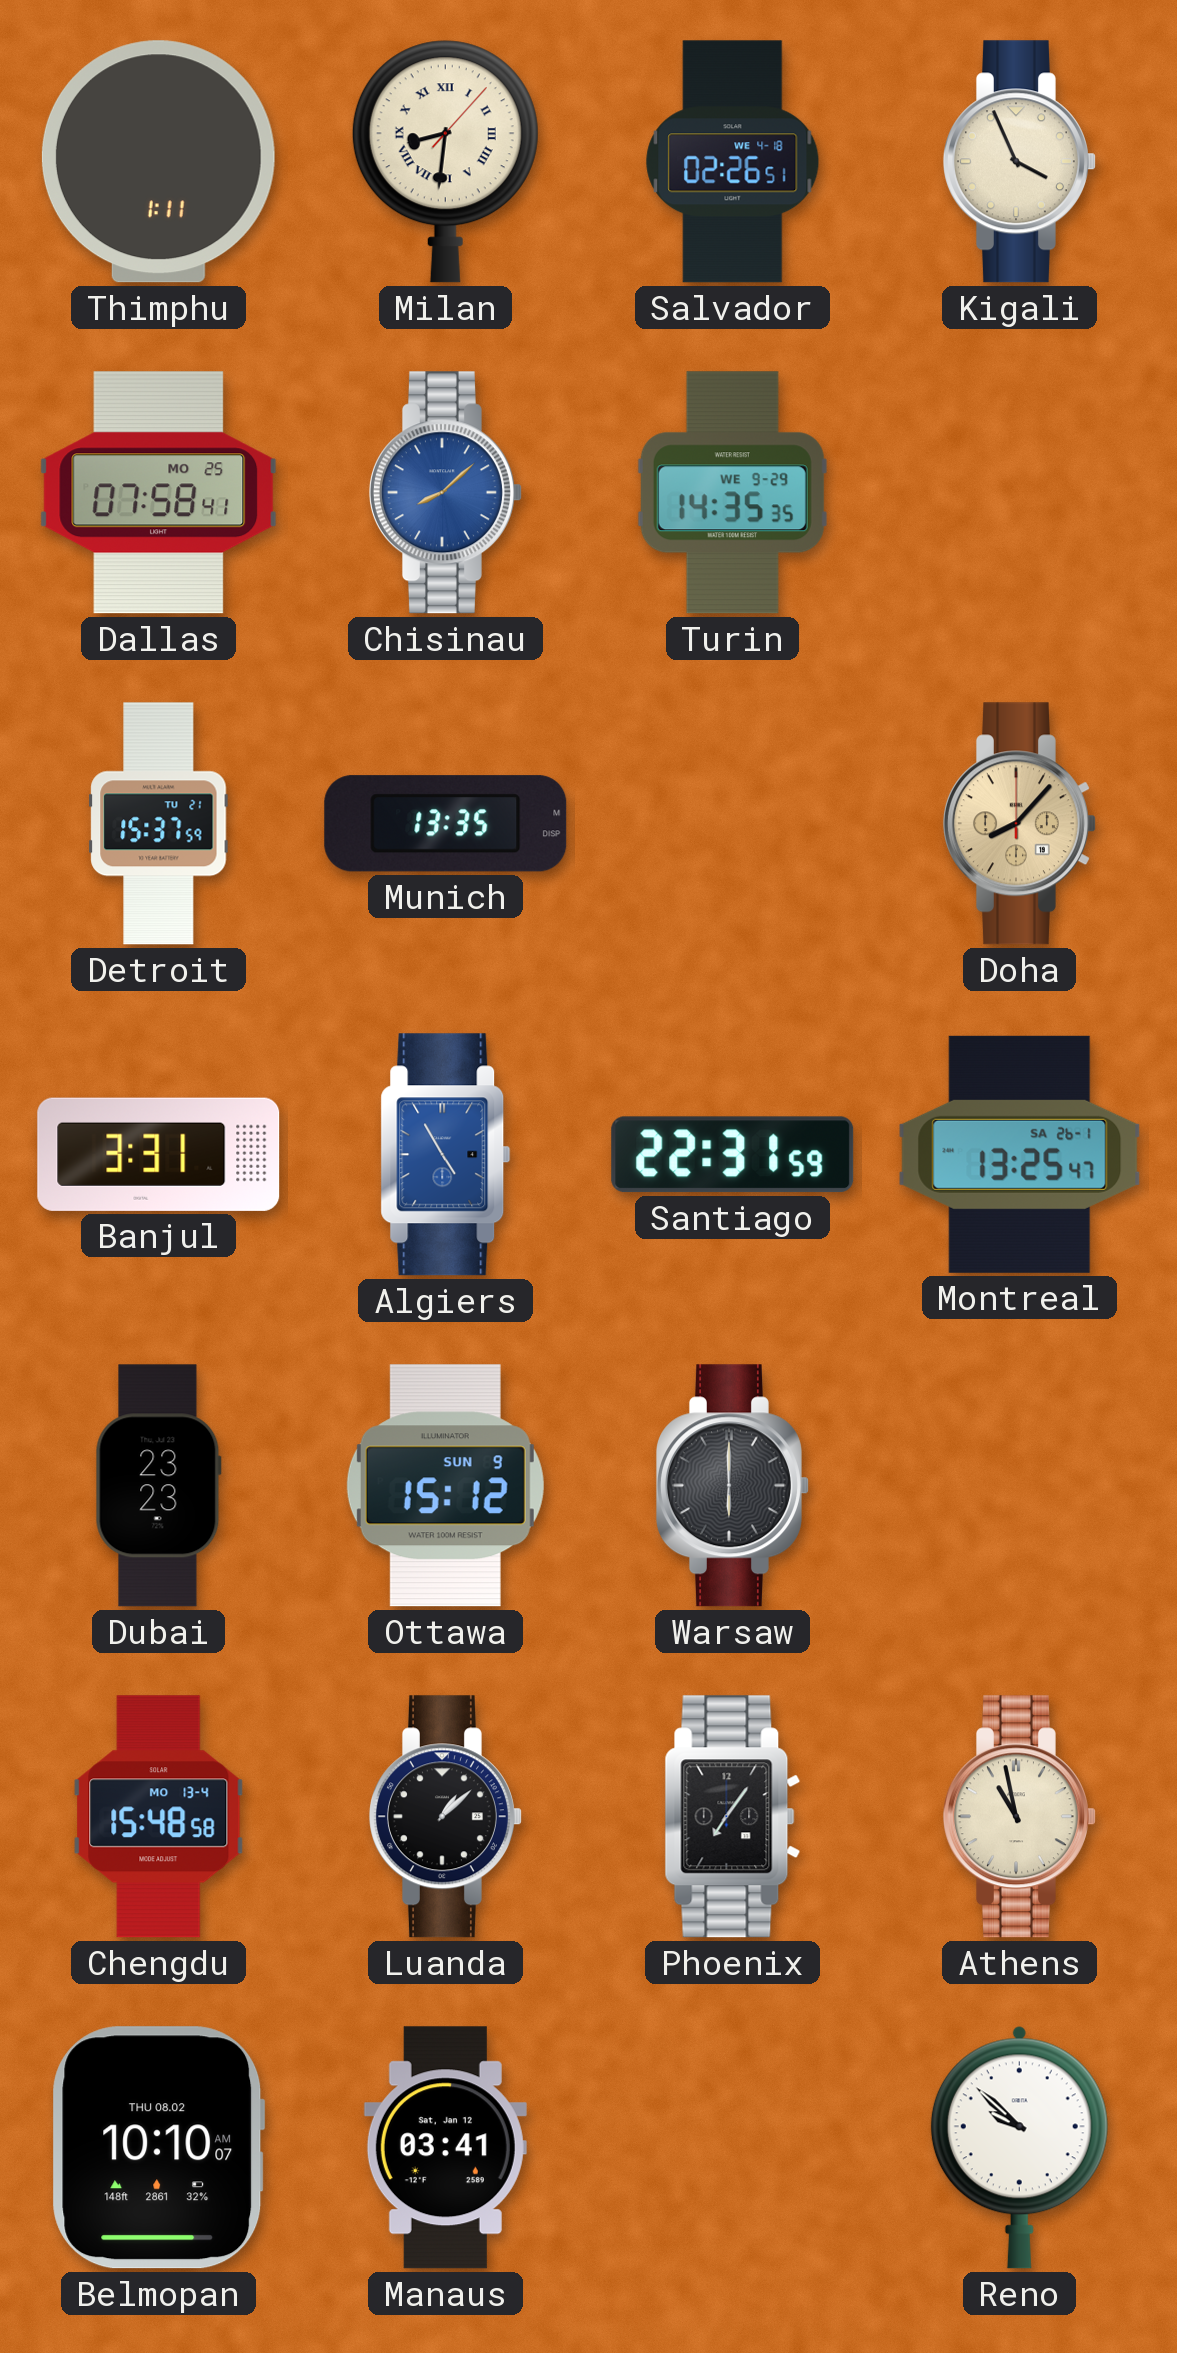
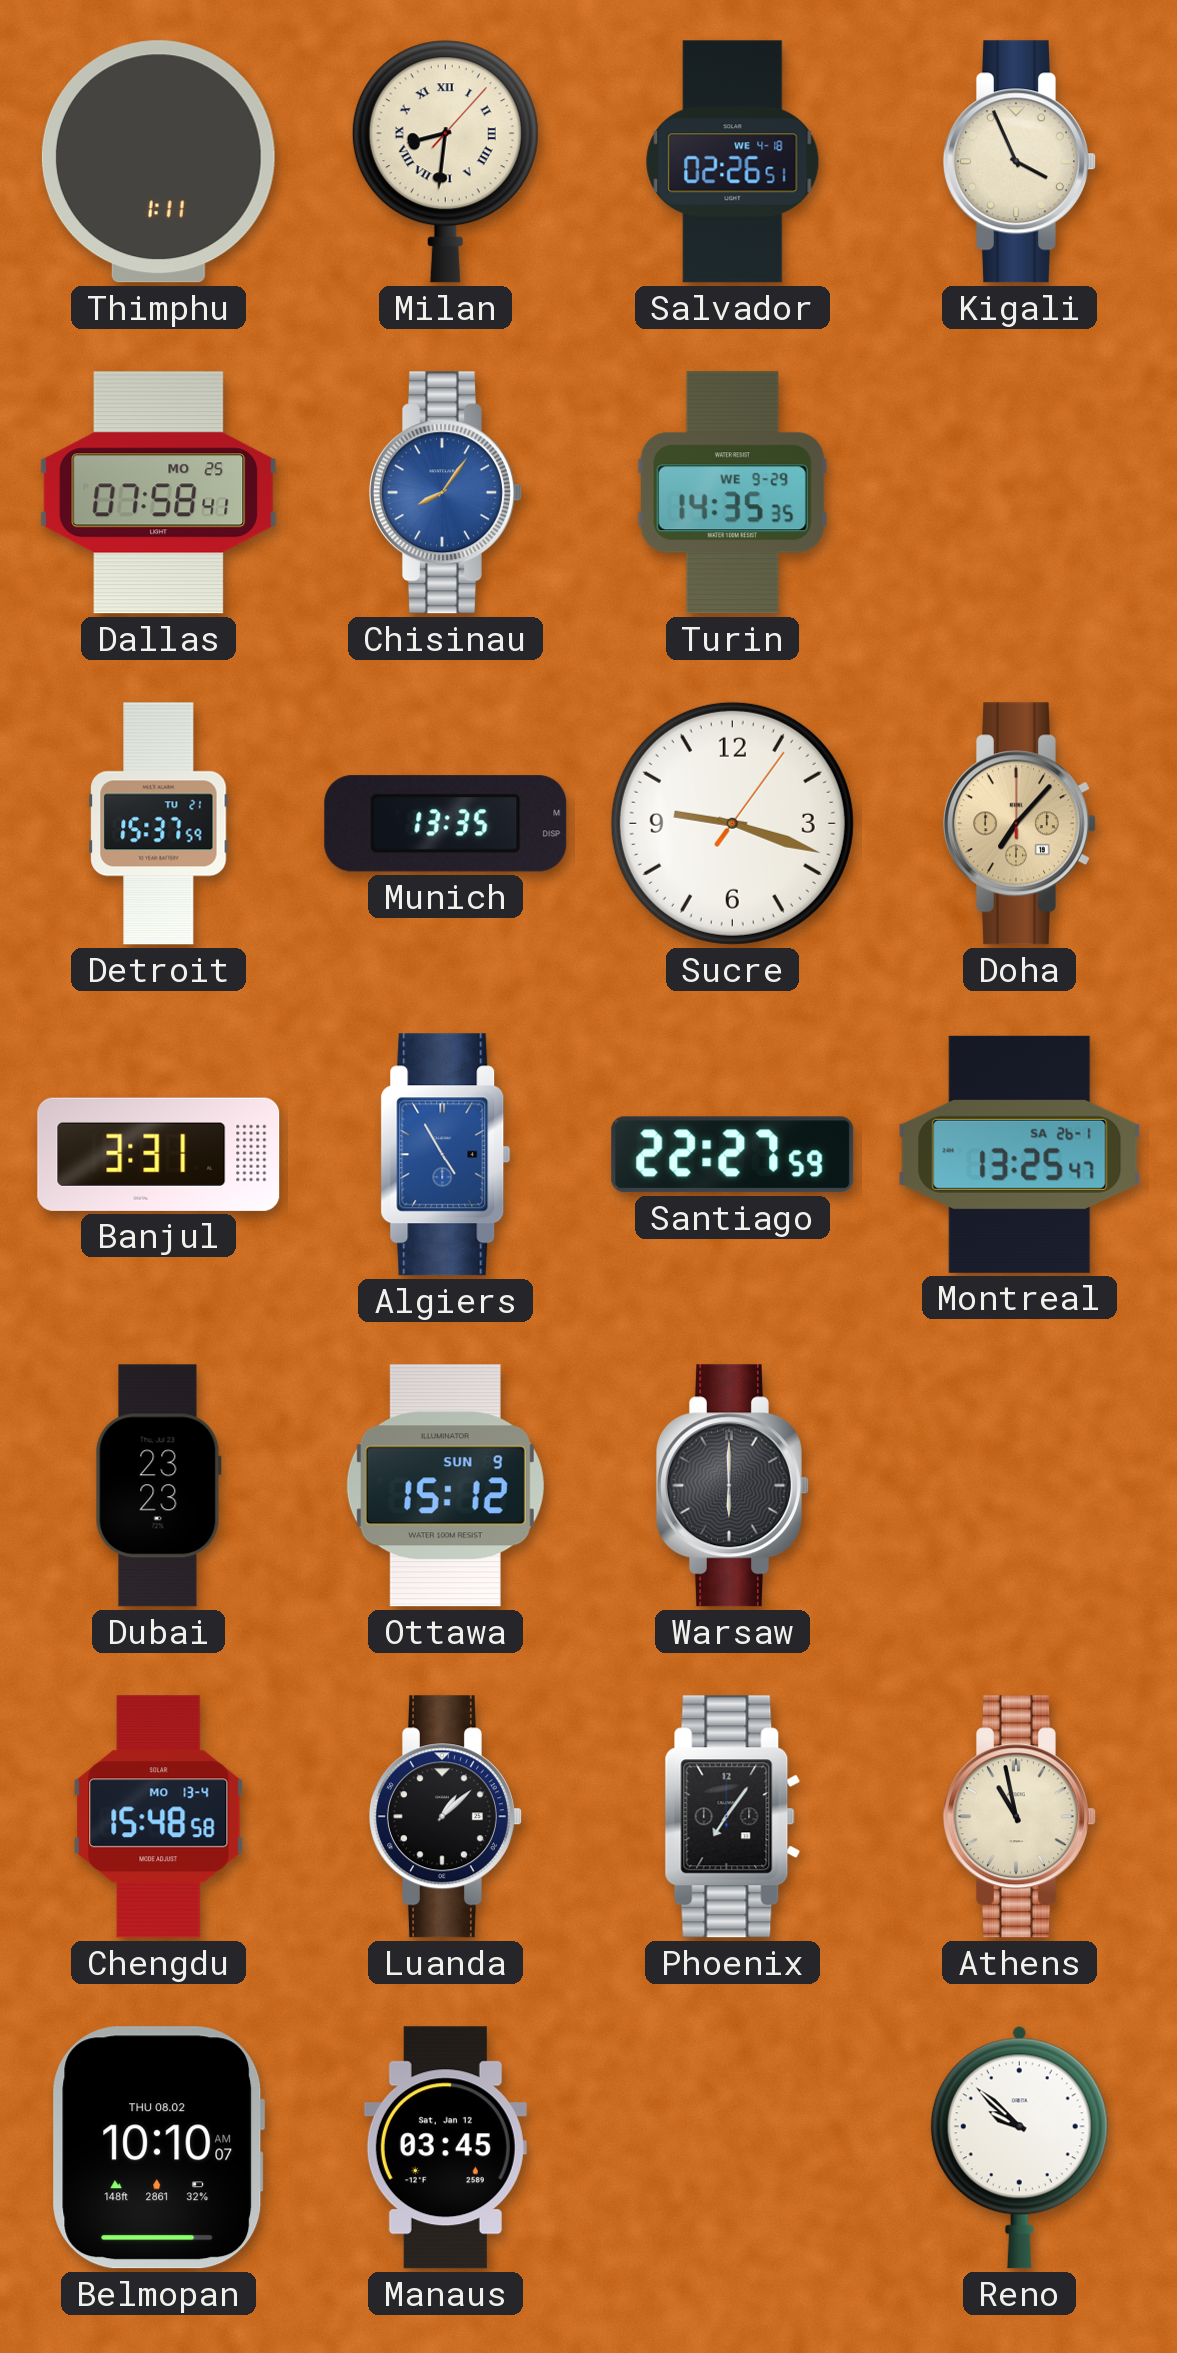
Chisinau: 8:08 -> 8:06
Sucre: none -> 9:18
Doha: 8:07 -> 7:07
Santiago: 22:31 -> 22:27
Manaus: 03:41 -> 03:45
